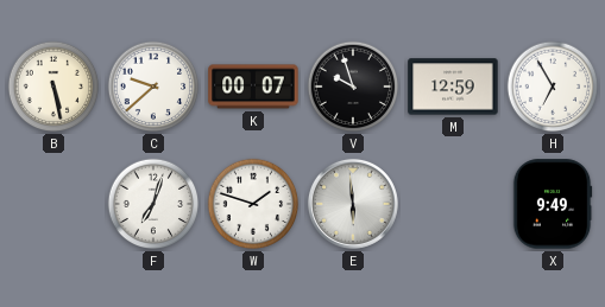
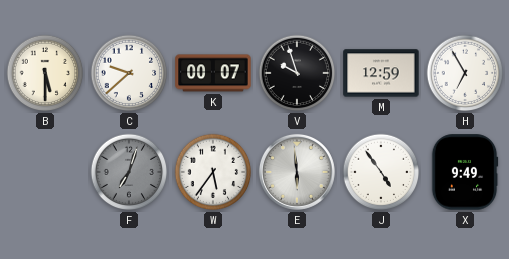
B: 5:28 -> 5:30
F dial: white -> grey
W: 1:48 -> 5:36
J: none -> 4:54
